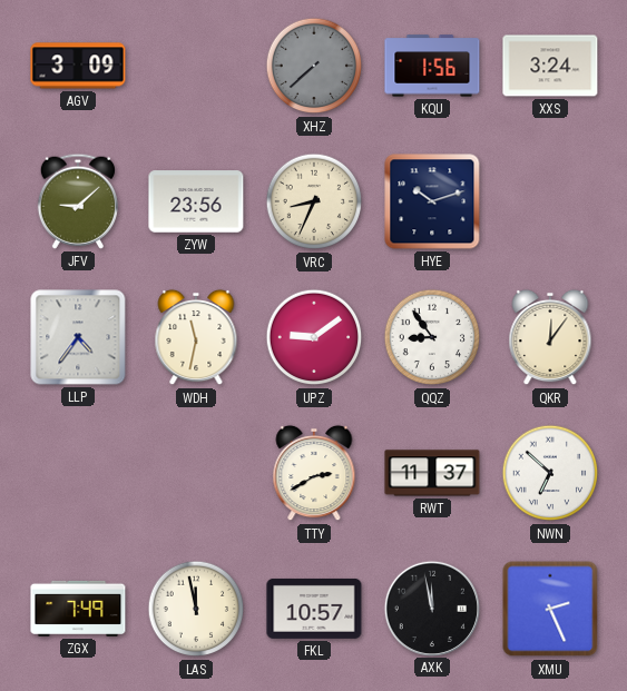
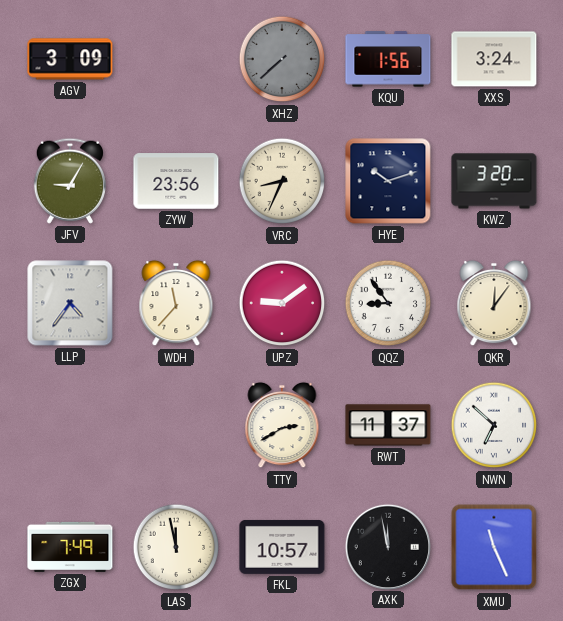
JFV: 9:08 -> 9:05
KWZ: none -> 3:20
WDH: 11:32 -> 11:37
XMU: 2:26 -> 11:26
